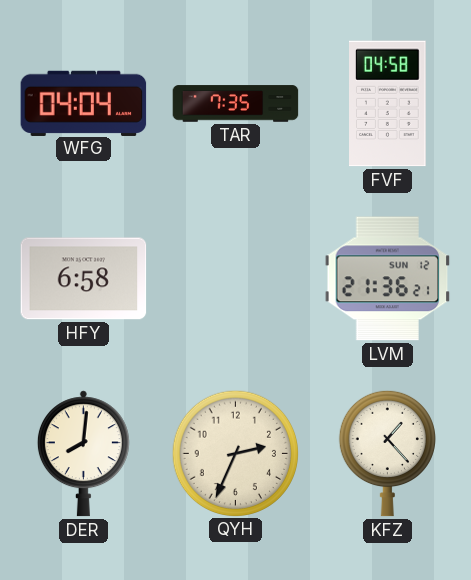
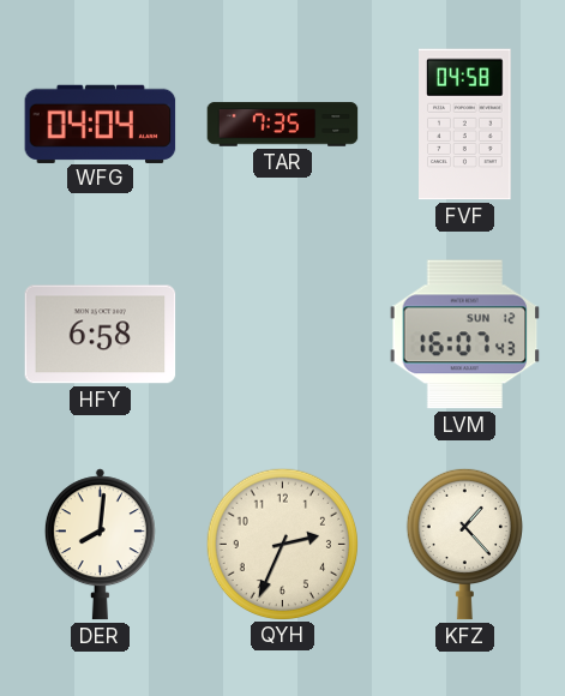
LVM: 21:36 -> 16:07
